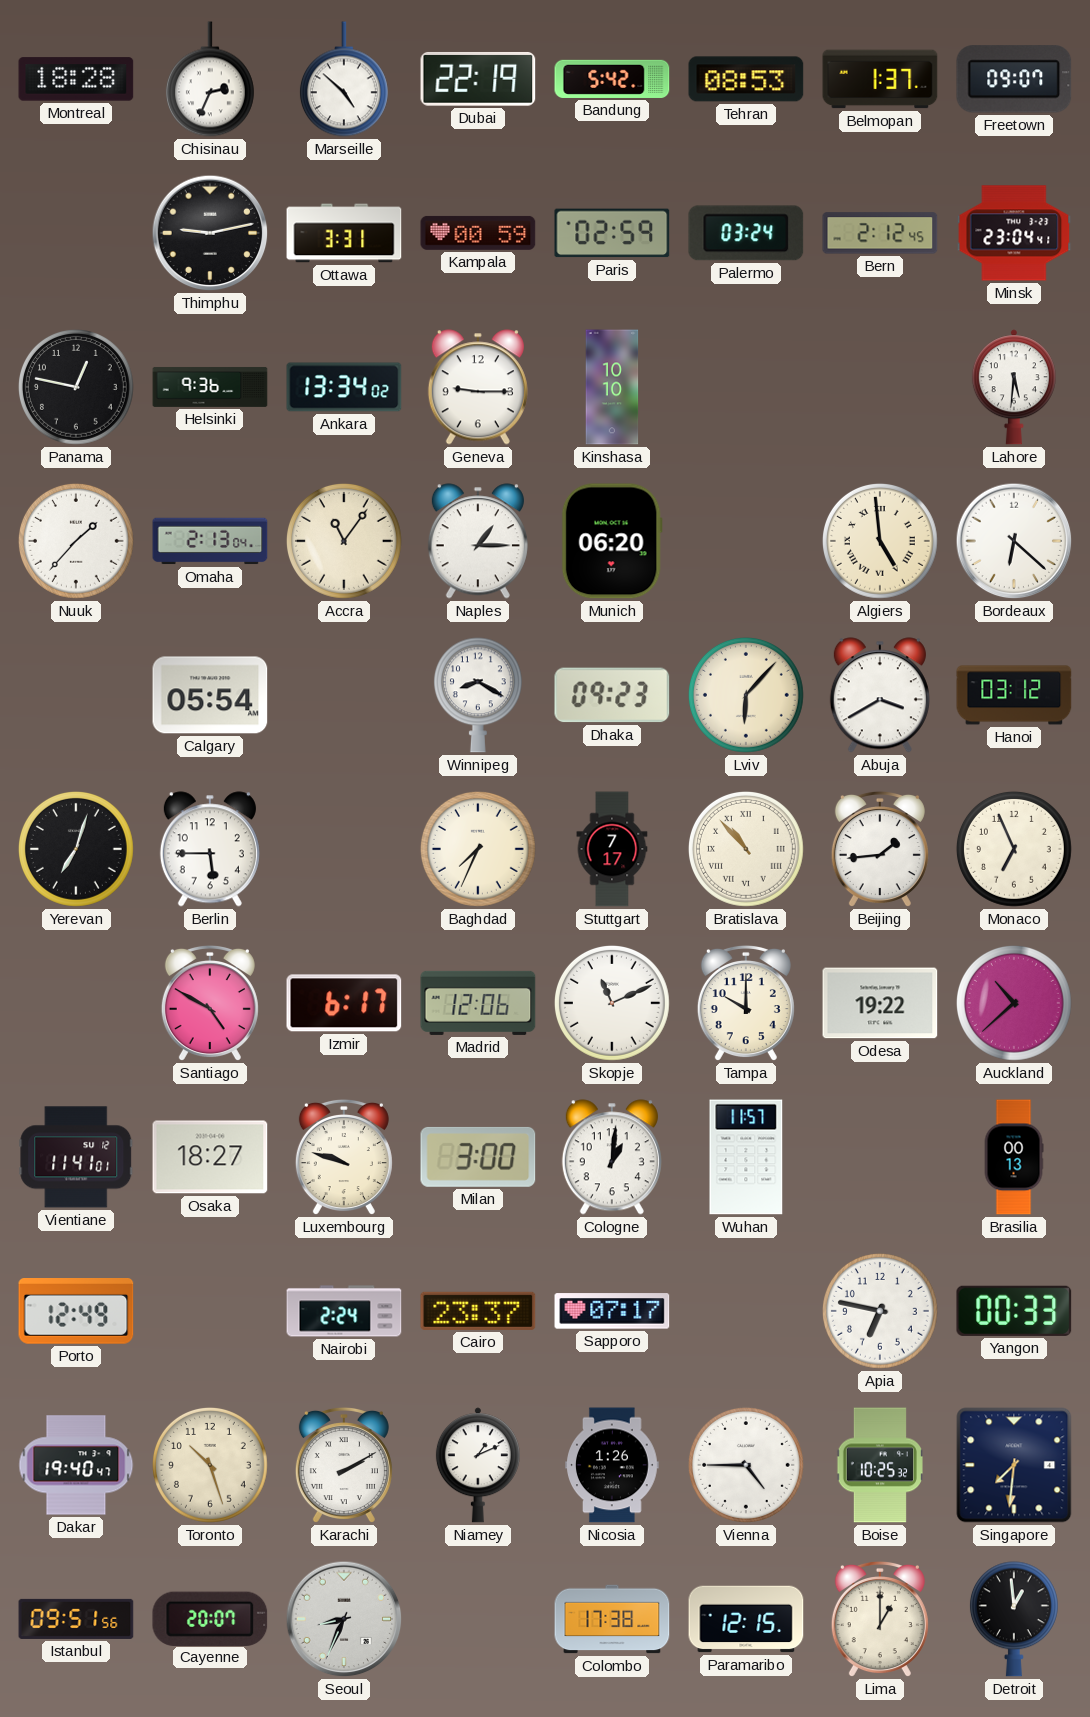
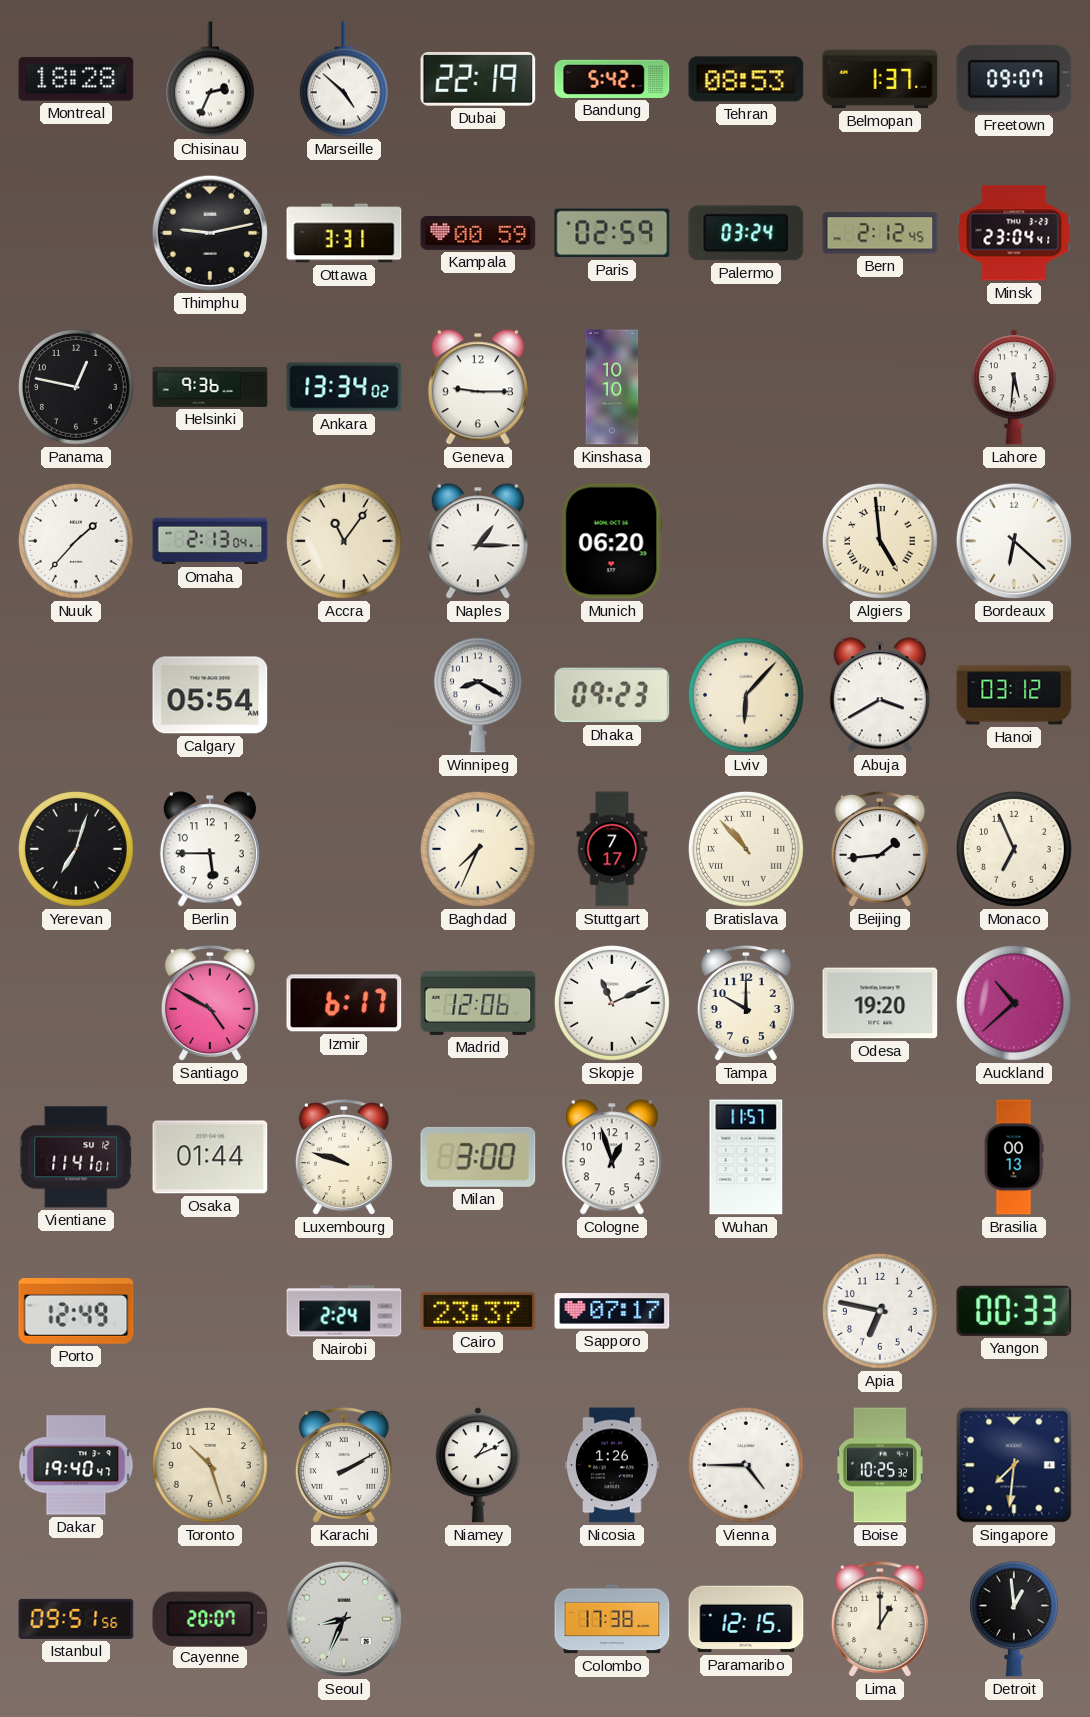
Odesa: 19:22 -> 19:20
Osaka: 18:27 -> 01:44
Cologne: 1:01 -> 12:57
